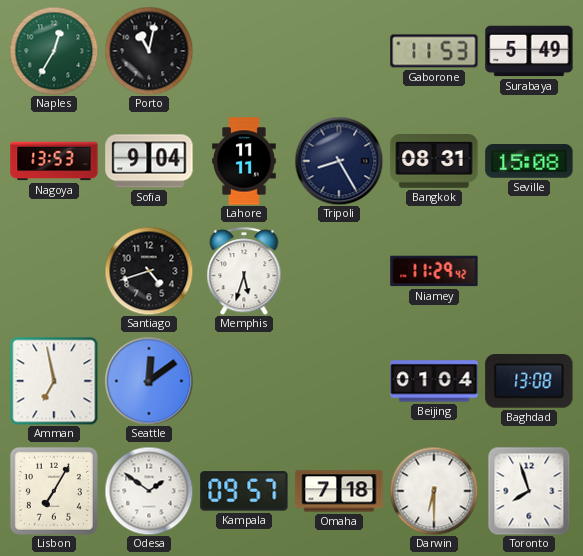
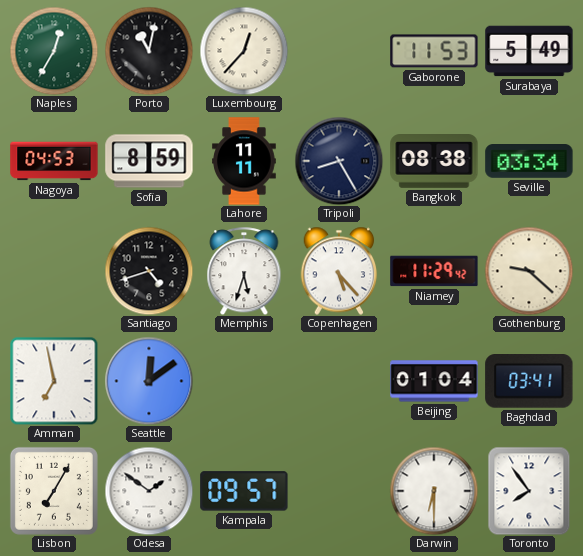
Luxembourg: none -> 12:37
Nagoya: 13:53 -> 04:53
Sofia: 9:04 -> 8:59
Bangkok: 08:31 -> 08:38
Seville: 15:08 -> 03:34
Copenhagen: none -> 5:23
Gothenburg: none -> 9:22
Baghdad: 13:08 -> 03:41
Omaha: 7:18 -> none
Toronto: 7:57 -> 7:54
